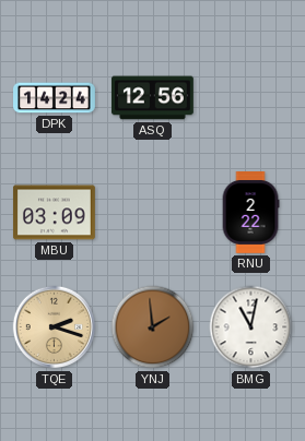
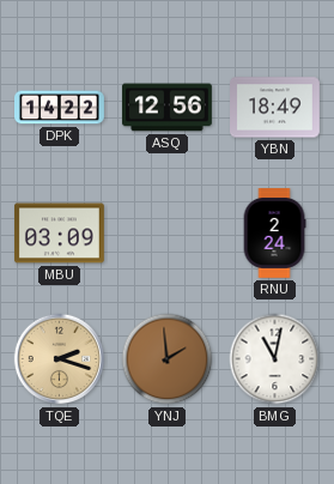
DPK: 14:24 -> 14:22
YBN: none -> 18:49
RNU: 2:22 -> 2:24
